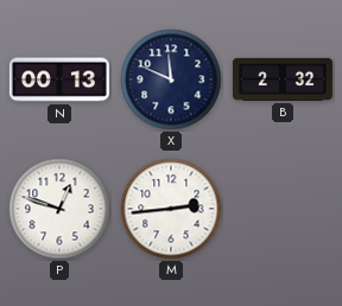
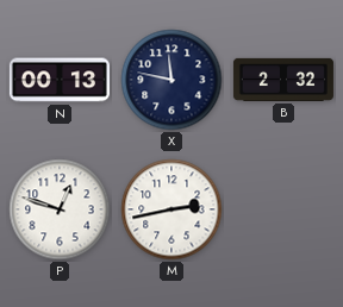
X: 11:49 -> 11:47
M: 2:44 -> 2:43
